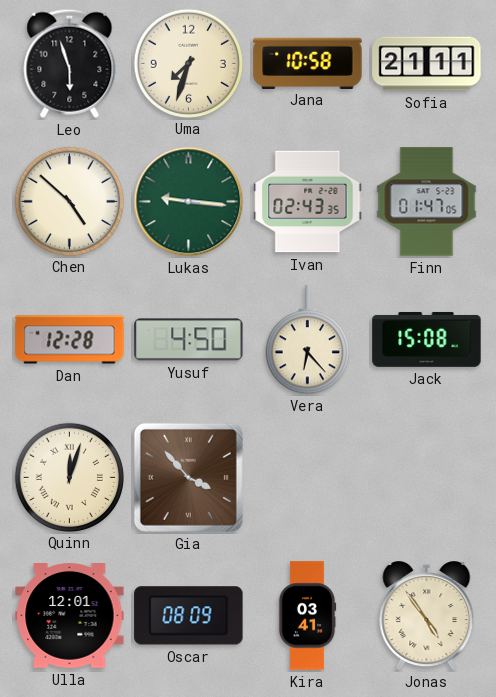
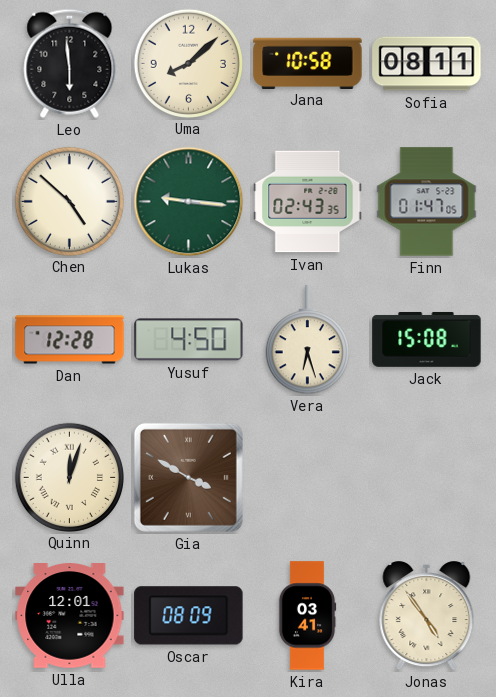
Leo: 5:57 -> 5:59
Uma: 7:33 -> 8:08
Sofia: 21:11 -> 08:11
Vera: 6:23 -> 6:27
Gia: 3:53 -> 3:50
